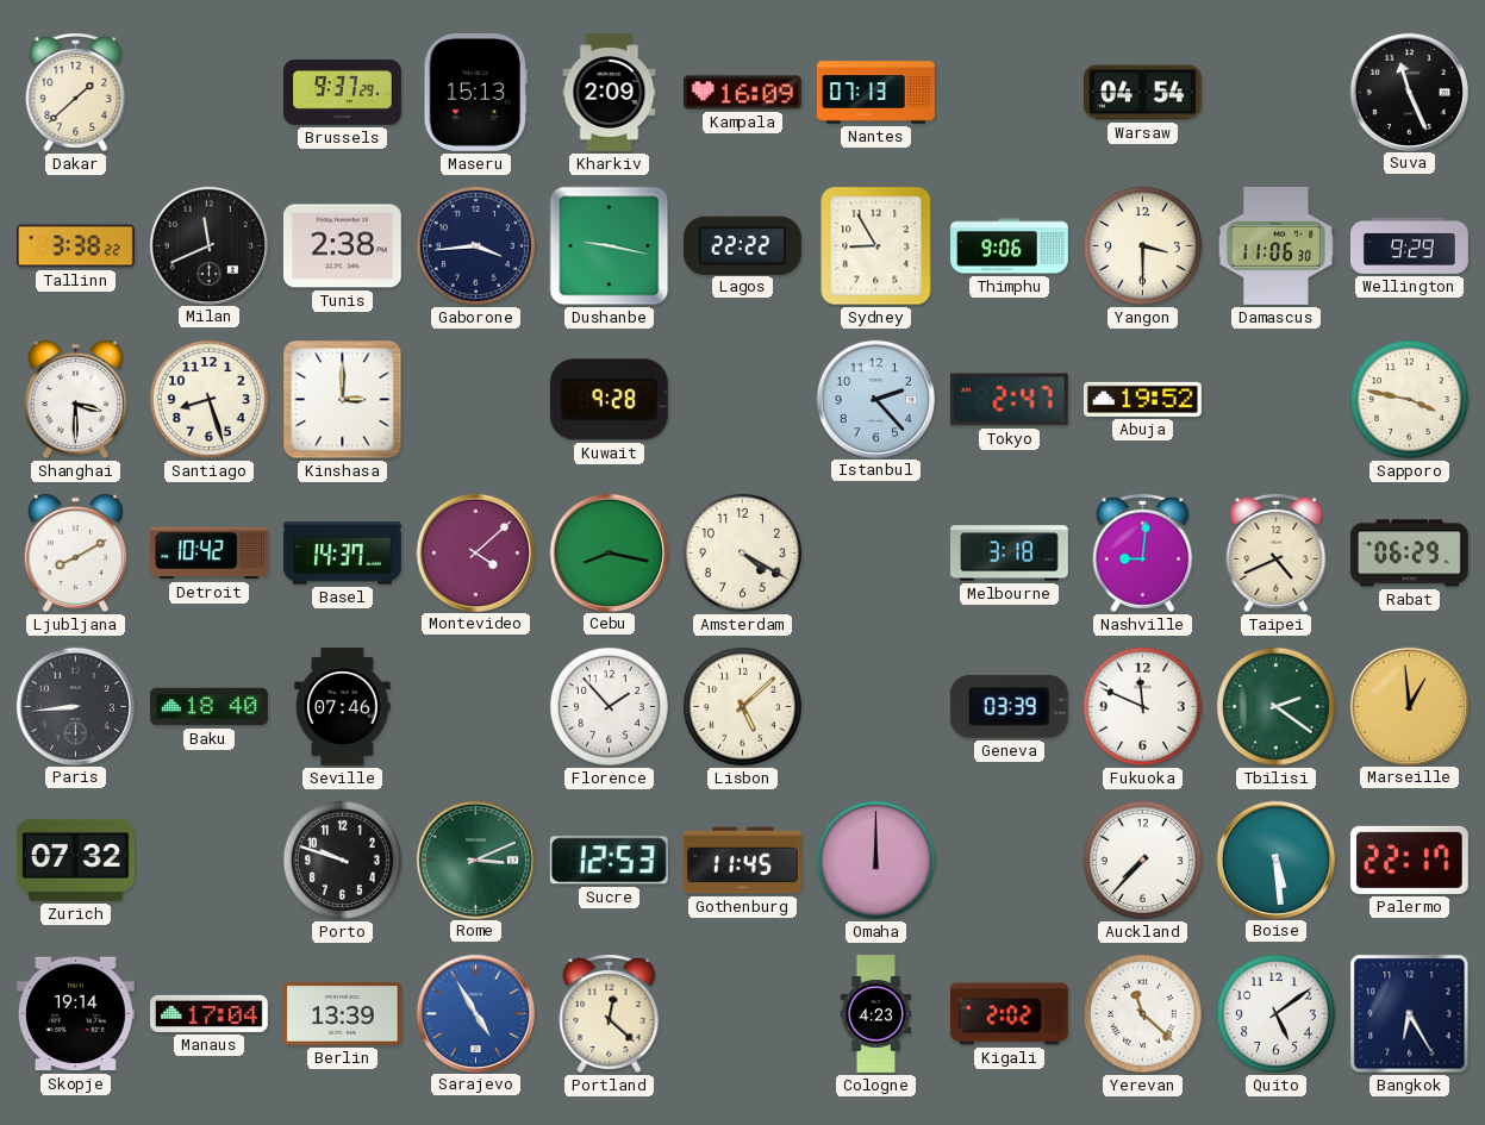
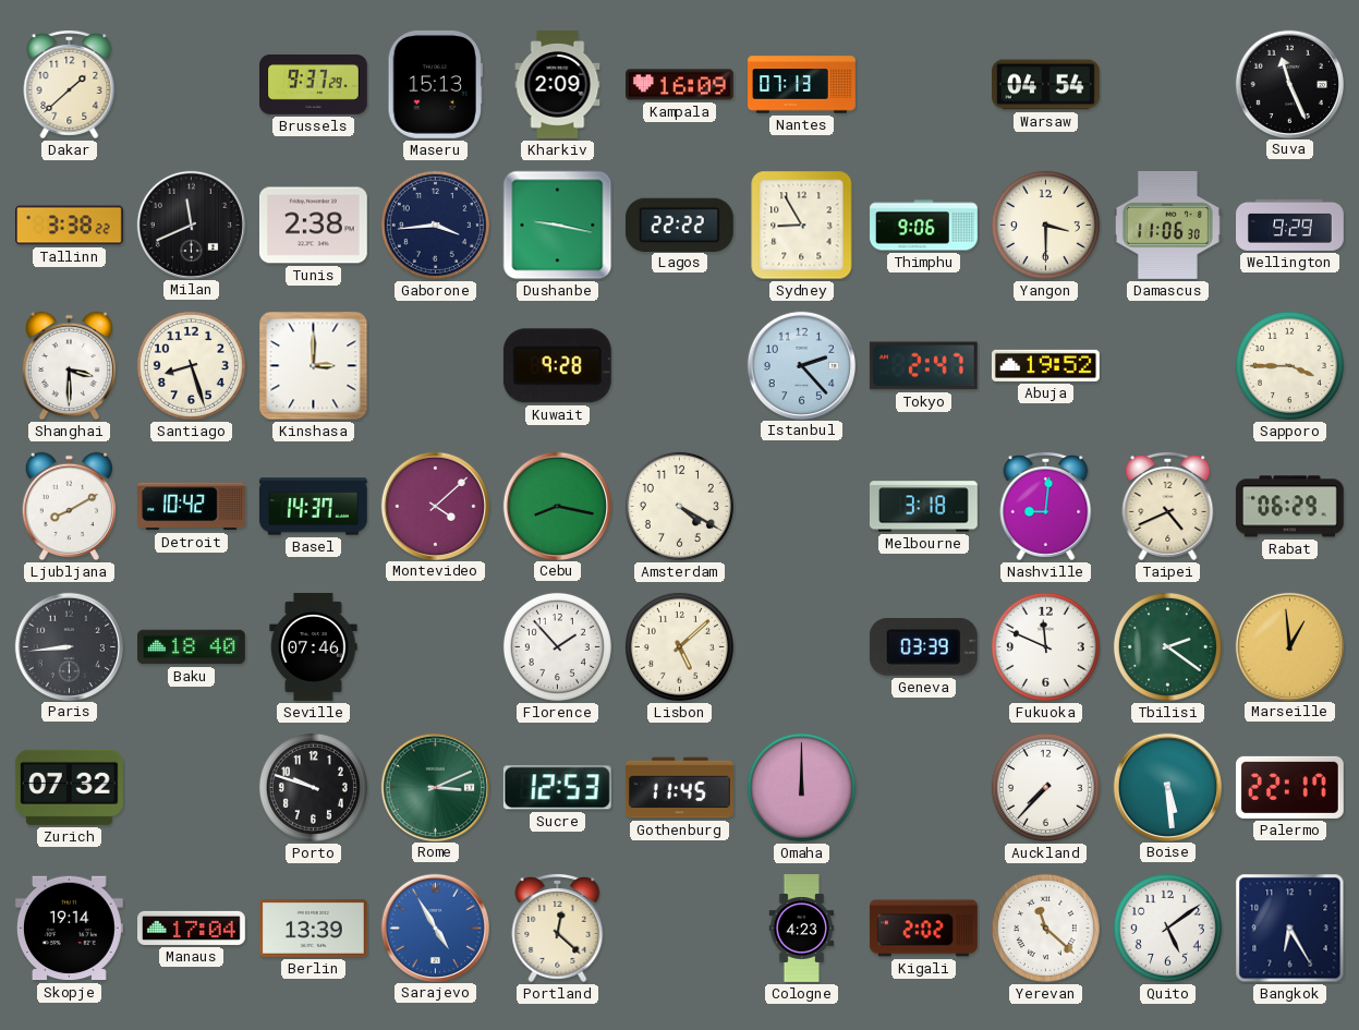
Sapporo: 3:47 -> 3:45
